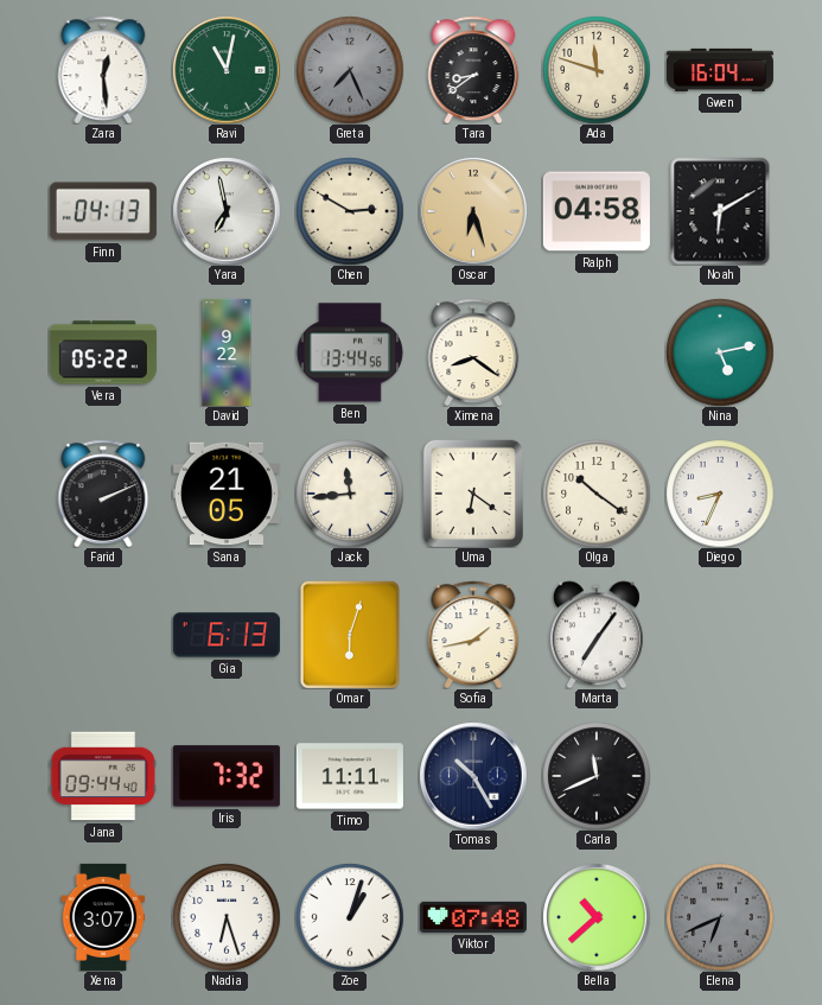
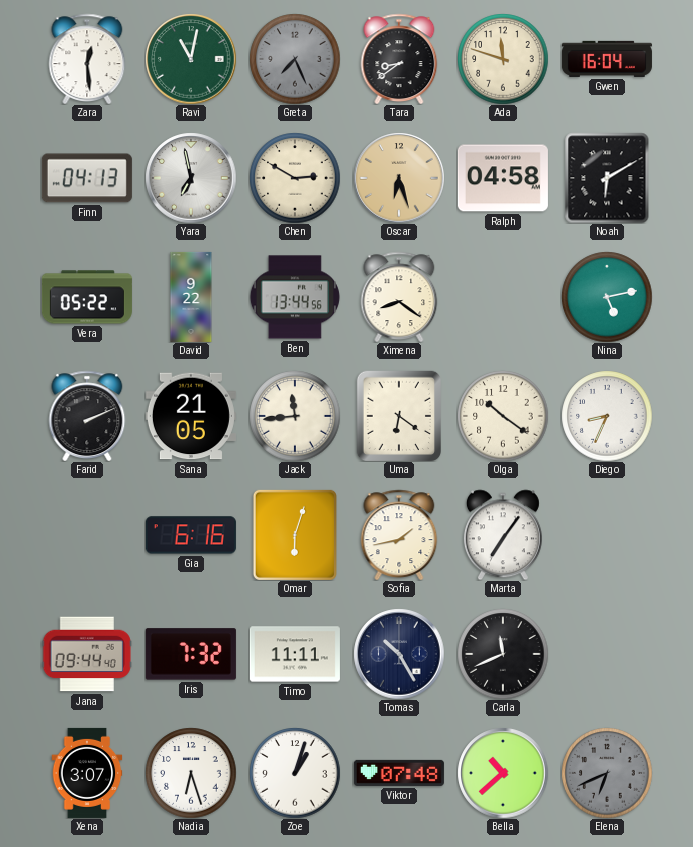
Gia: 6:13 -> 6:16
